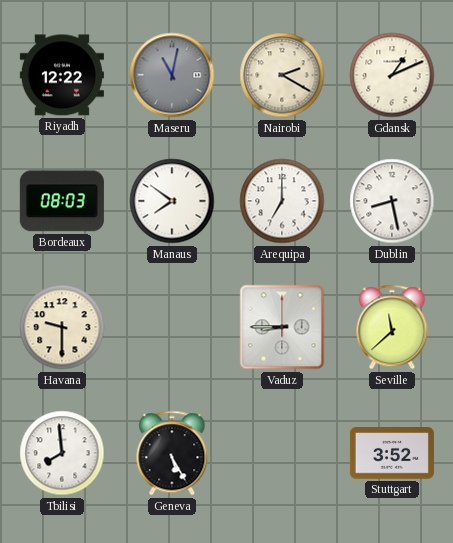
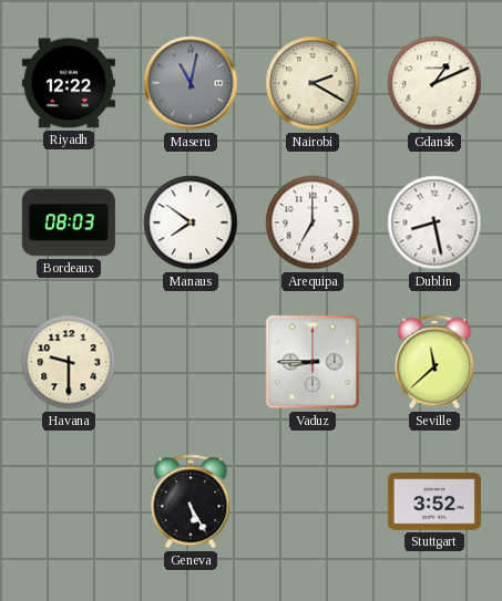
Tbilisi: 7:59 -> none
